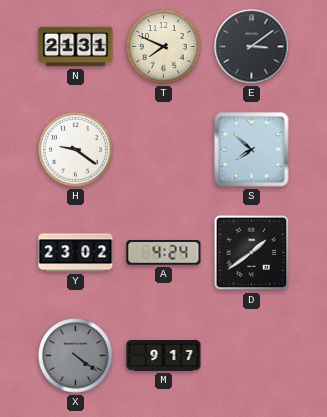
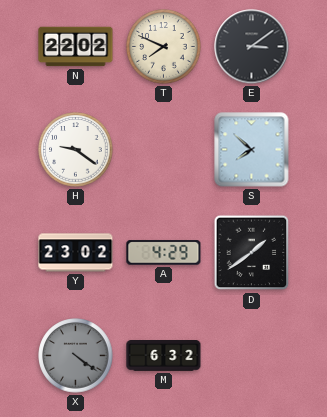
N: 21:31 -> 22:02
A: 4:24 -> 4:29
M: 9:17 -> 6:32
